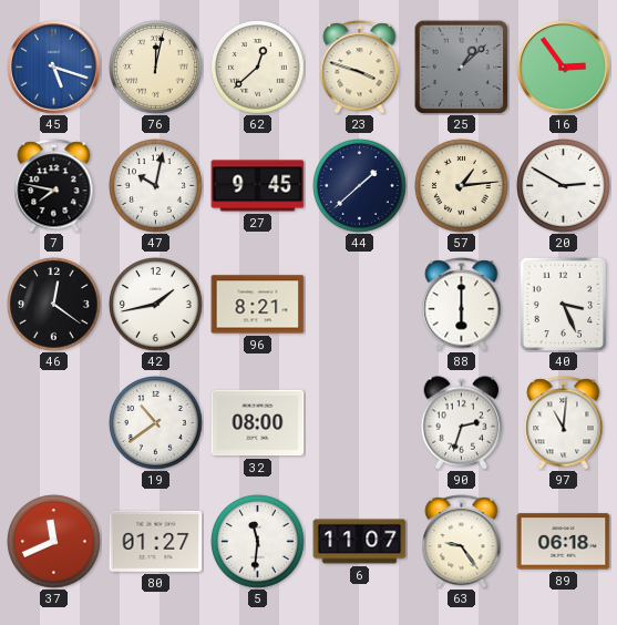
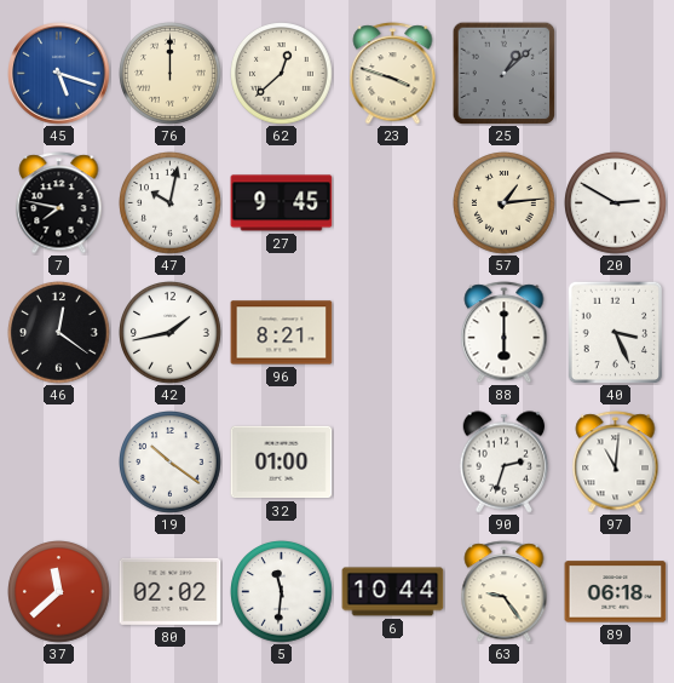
76: 12:02 -> 12:00
16: 2:54 -> none
44: 1:38 -> none
19: 10:39 -> 10:21
32: 08:00 -> 01:00
37: 11:41 -> 11:38
80: 01:27 -> 02:02
6: 11:07 -> 10:44
